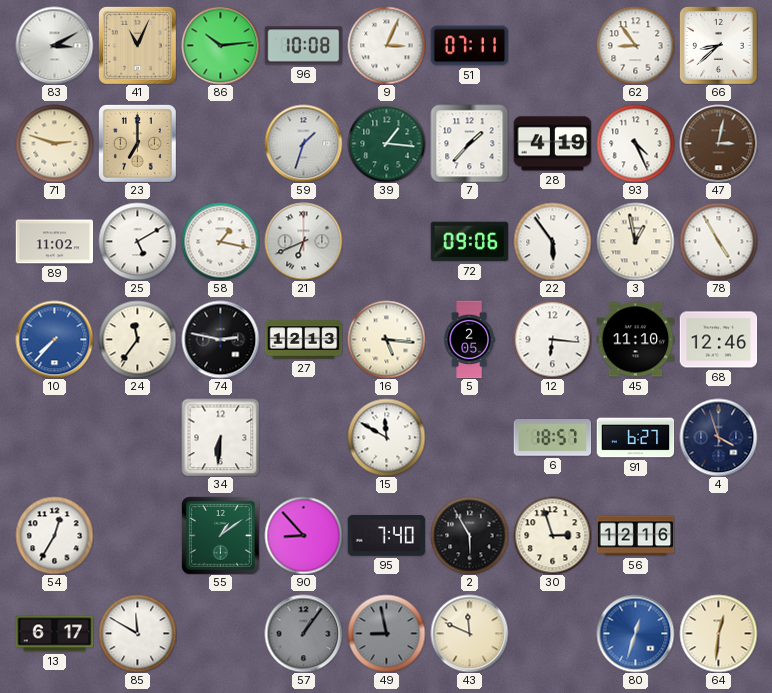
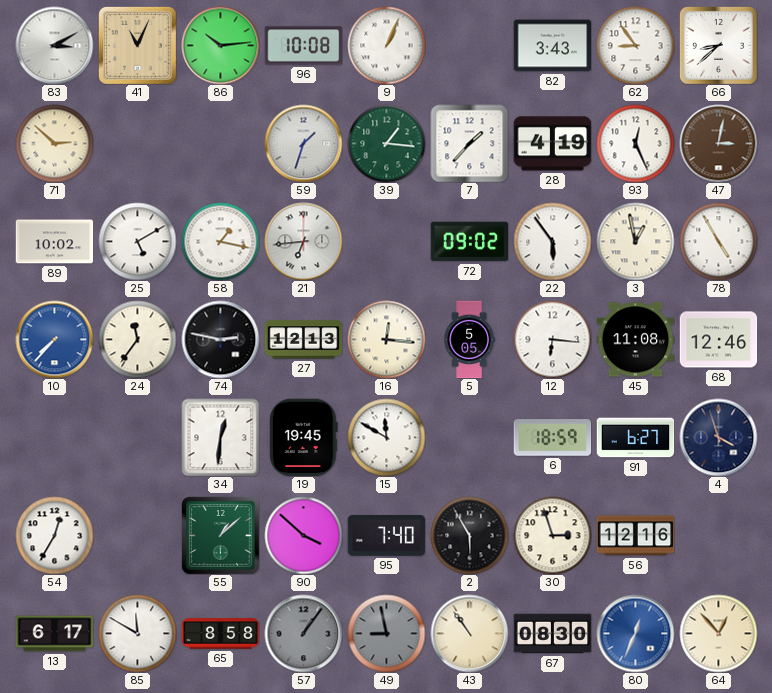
9: 3:04 -> 1:04
51: 07:11 -> none
82: none -> 3:43
71: 2:48 -> 2:52
23: 7:00 -> none
93: 4:26 -> 12:26
89: 11:02 -> 10:02
21: 6:41 -> 6:44
72: 09:06 -> 09:02
16: 5:16 -> 12:16
5: 2:05 -> 5:05
45: 11:10 -> 11:08
34: 6:31 -> 12:31
19: none -> 19:45
6: 18:57 -> 18:59
55: 1:09 -> 1:08
90: 8:53 -> 3:52
65: none -> 8:58
43: 11:49 -> 10:54
67: none -> 08:30
80: 12:33 -> 12:34
64: 12:31 -> 12:53
